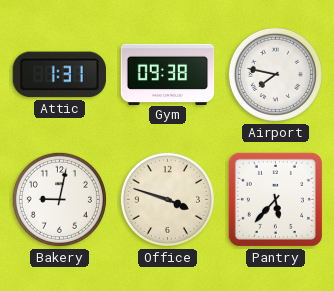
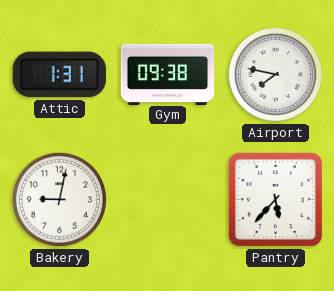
Office: 3:48 -> none
